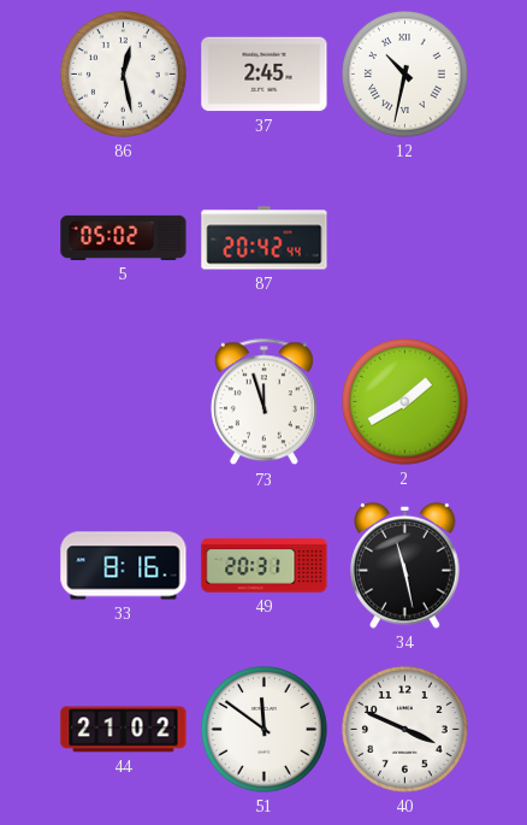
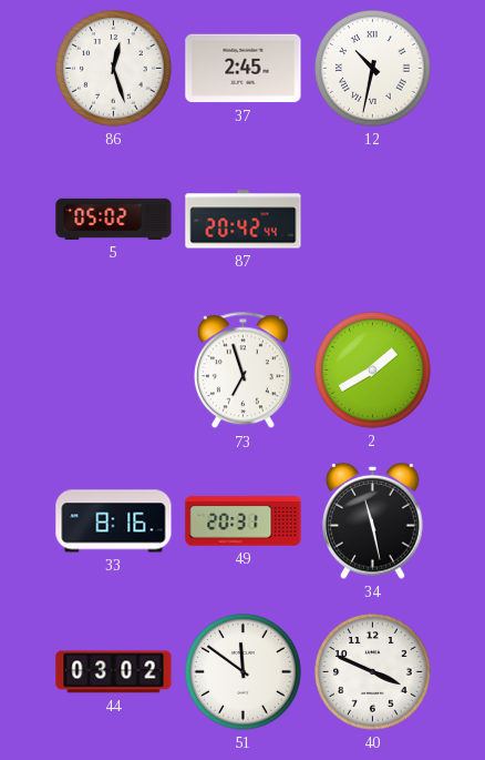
86: 12:28 -> 12:27
73: 11:57 -> 6:57
44: 21:02 -> 03:02
